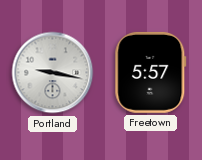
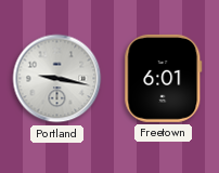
Freetown: 5:57 -> 6:01
